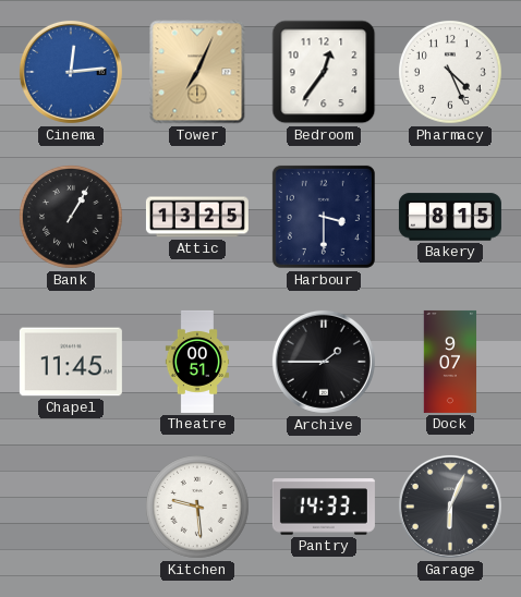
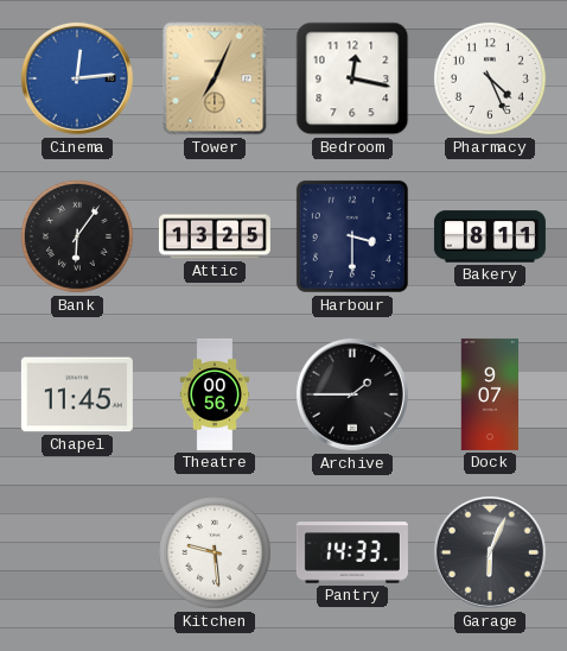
Bedroom: 12:36 -> 12:17
Bank: 1:05 -> 6:06
Bakery: 8:15 -> 8:11
Theatre: 00:51 -> 00:56
